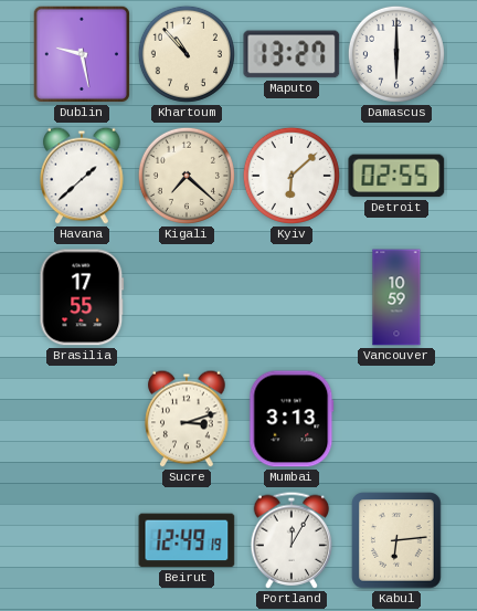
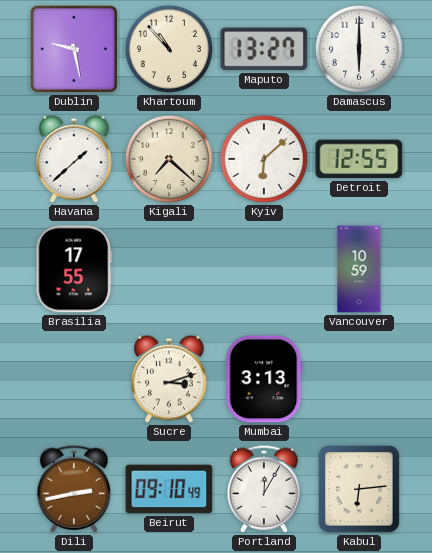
Detroit: 02:55 -> 12:55
Dili: none -> 2:43
Beirut: 12:49 -> 09:10
